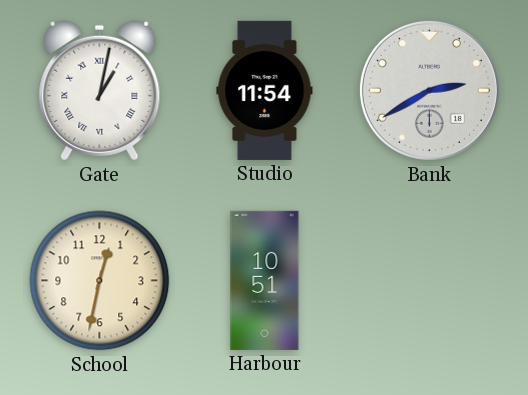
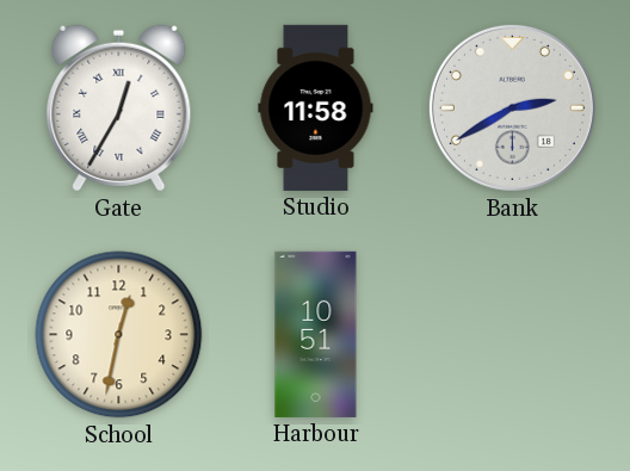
Gate: 1:02 -> 12:35
Studio: 11:54 -> 11:58
